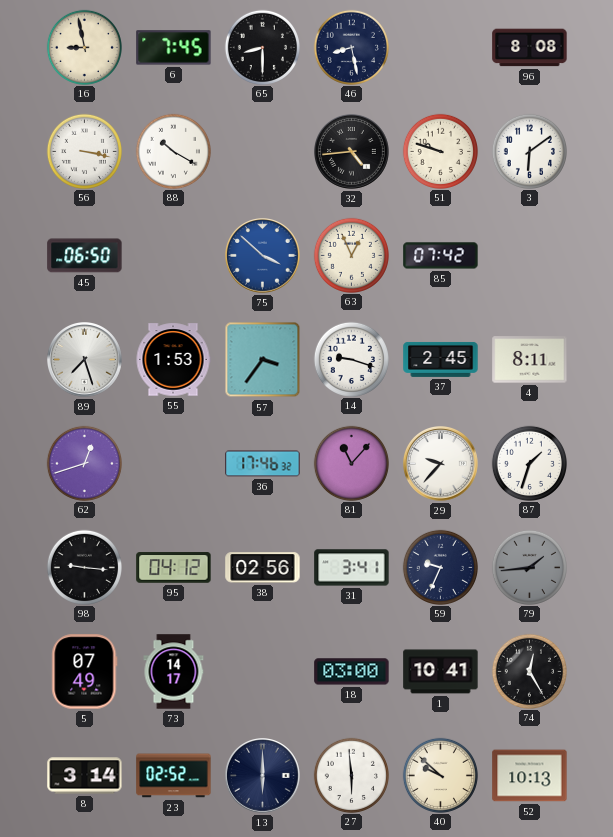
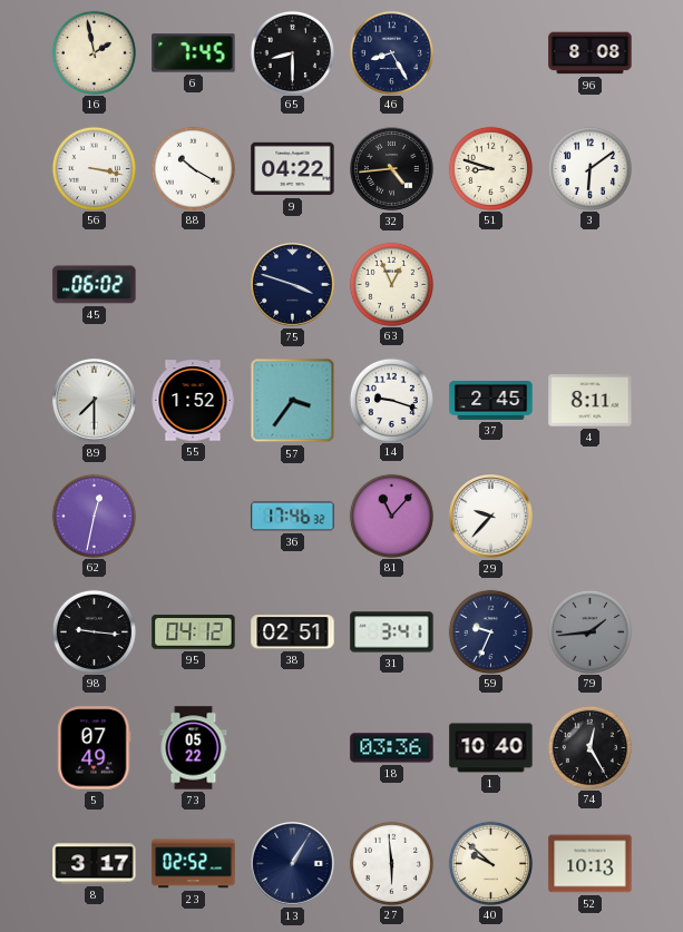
16: 8:58 -> 1:58
46: 8:28 -> 8:25
9: none -> 04:22
51: 9:48 -> 8:48
45: 06:50 -> 06:02
75: 3:52 -> 3:48
75 dial: blue -> navy
85: 07:42 -> none
89: 7:27 -> 7:30
55: 1:53 -> 1:52
62: 12:42 -> 12:32
87: 1:33 -> none
38: 02:56 -> 02:51
73: 14:17 -> 05:22
18: 03:00 -> 03:36
1: 10:41 -> 10:40
8: 3:14 -> 3:17
13: 6:00 -> 1:05
